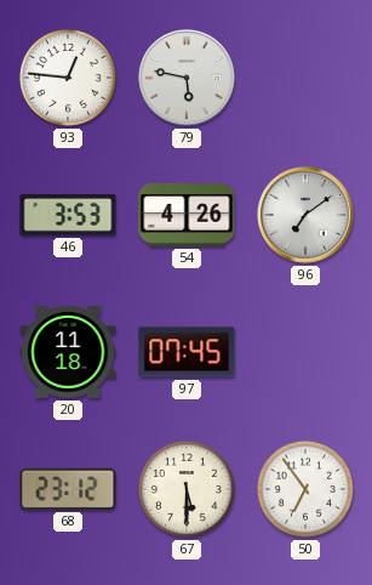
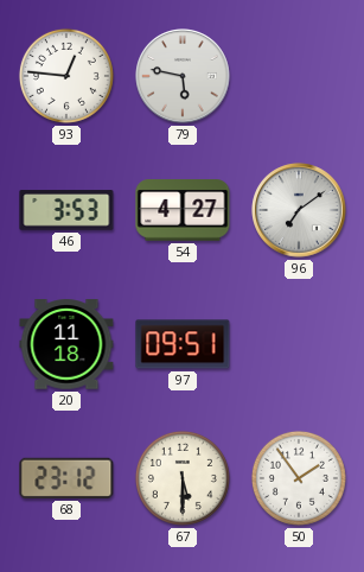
54: 4:26 -> 4:27
97: 07:45 -> 09:51
50: 6:54 -> 1:54
